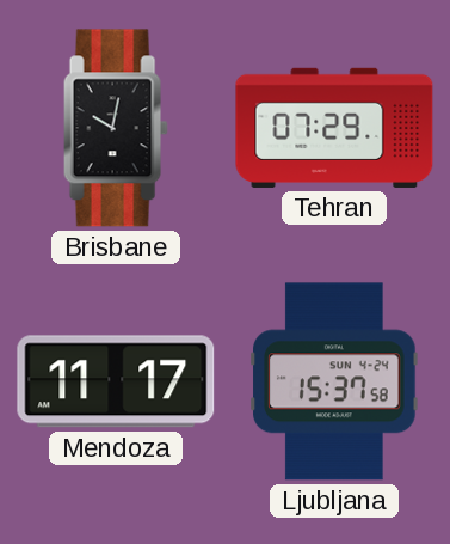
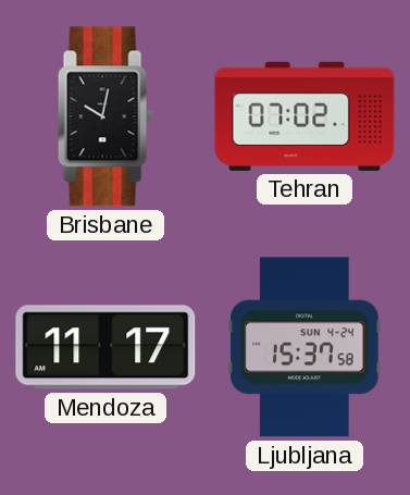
Tehran: 07:29 -> 07:02
